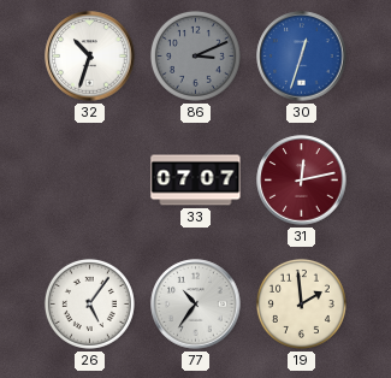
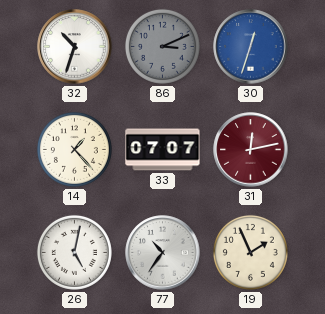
14: none -> 1:23
26: 5:06 -> 5:02
19: 1:59 -> 1:56
